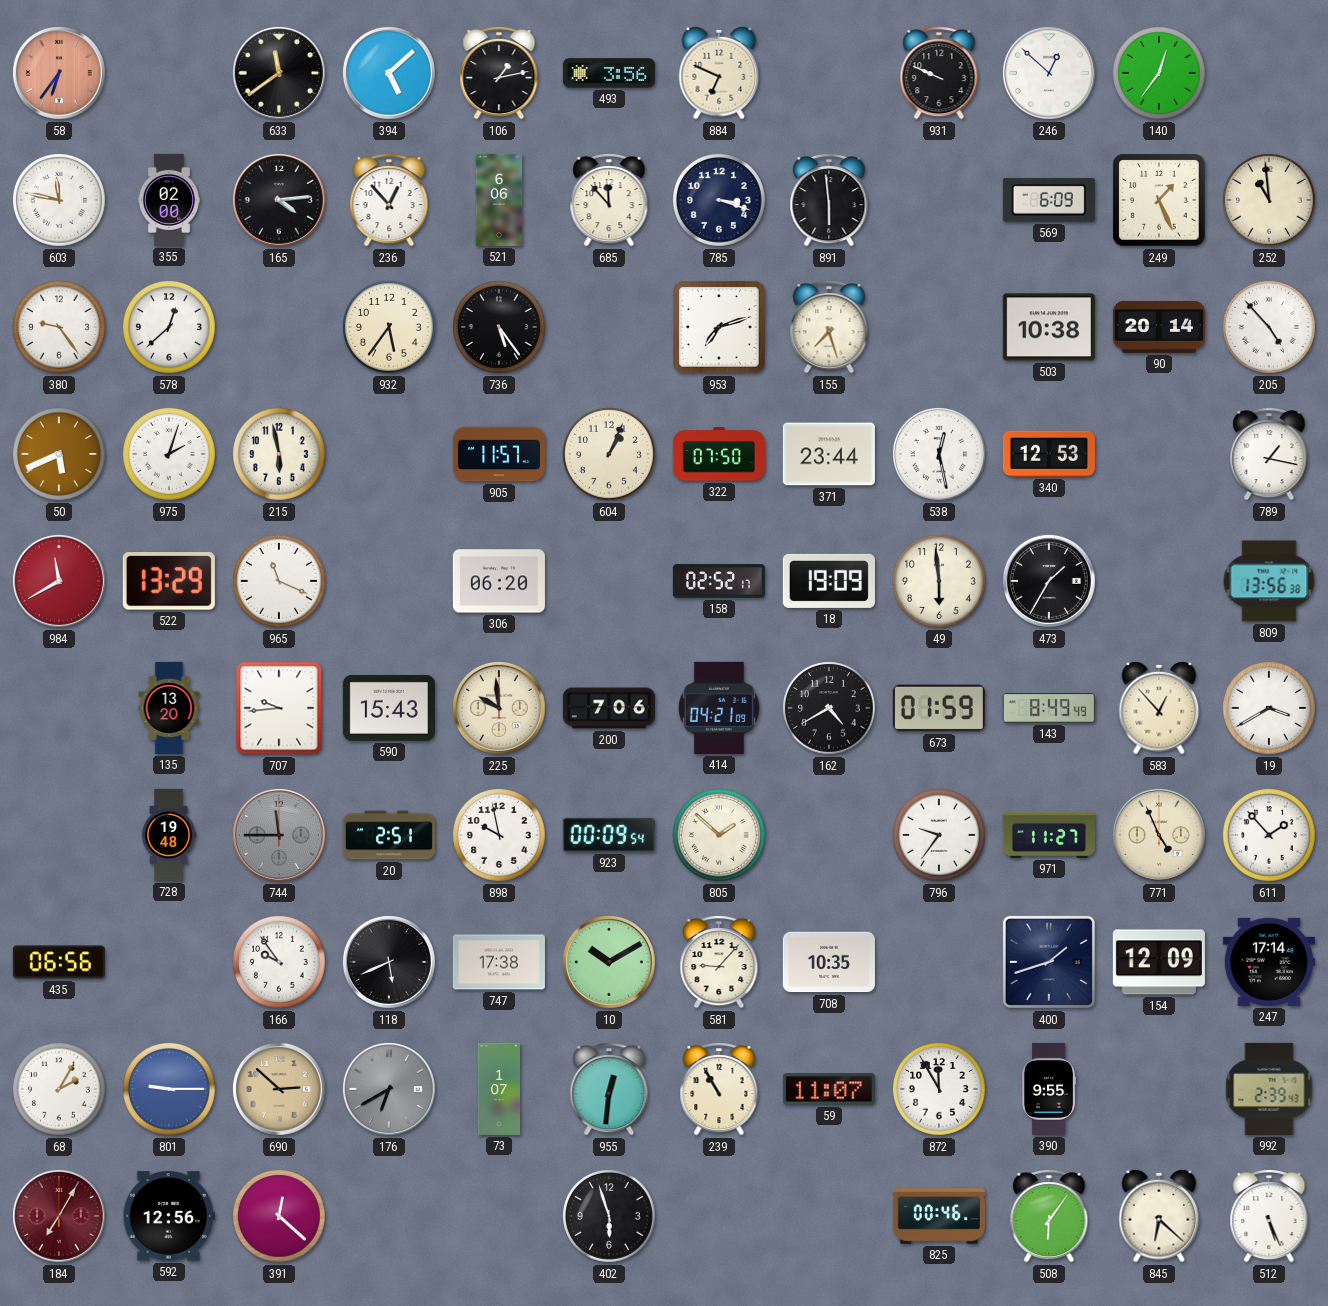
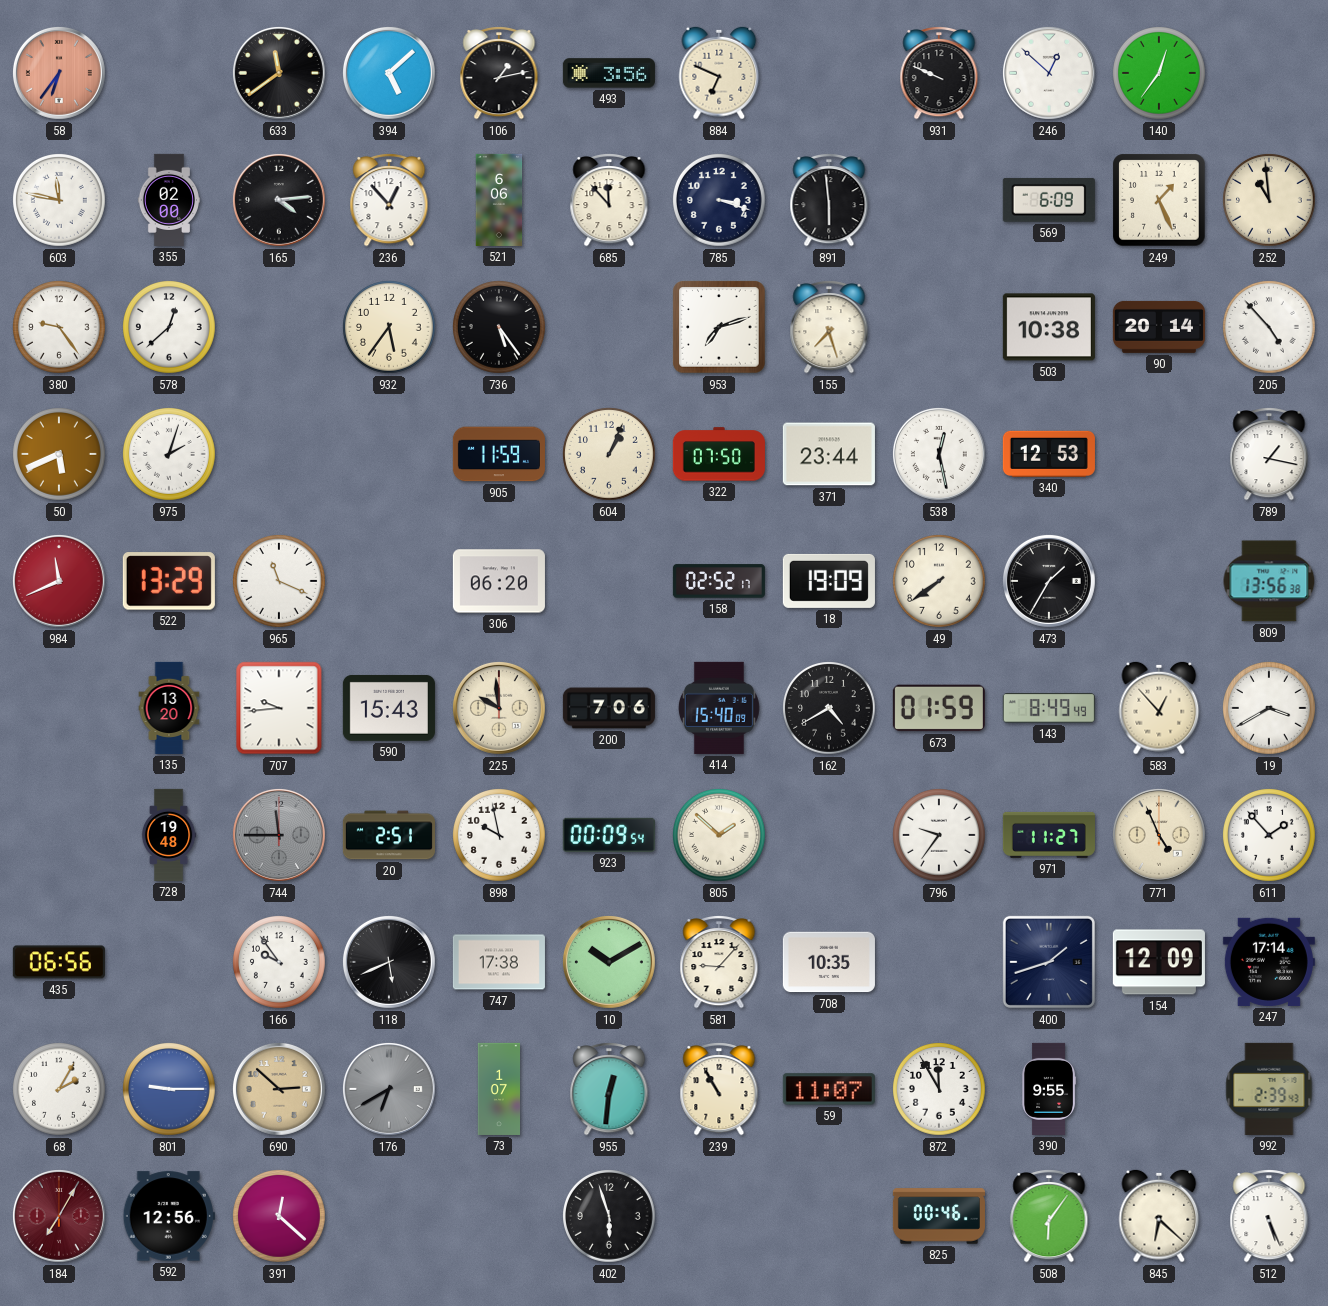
215: 5:58 -> none
905: 11:57 -> 11:59
984: 11:40 -> 11:41
49: 5:59 -> 7:39
414: 04:21 -> 15:40
